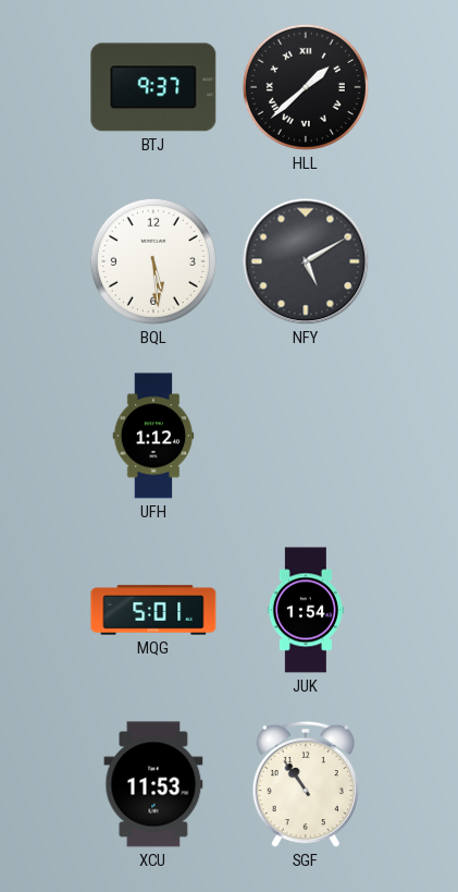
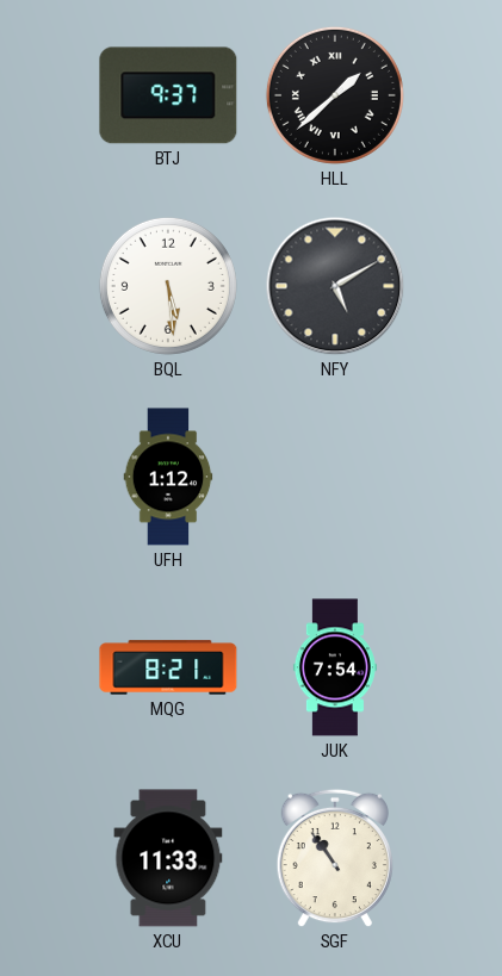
MQG: 5:01 -> 8:21
JUK: 1:54 -> 7:54
XCU: 11:53 -> 11:33
